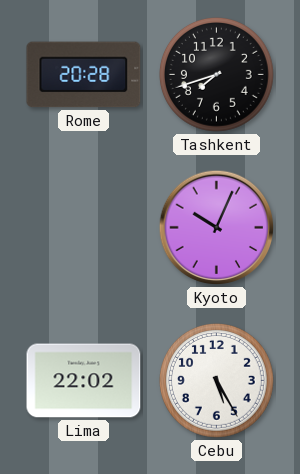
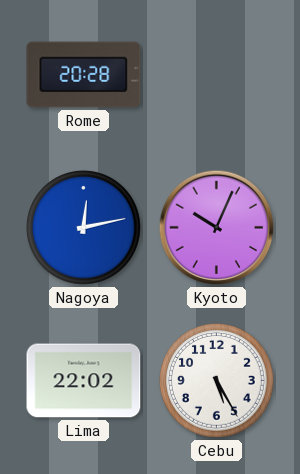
Tashkent: 7:42 -> none
Nagoya: none -> 12:13
